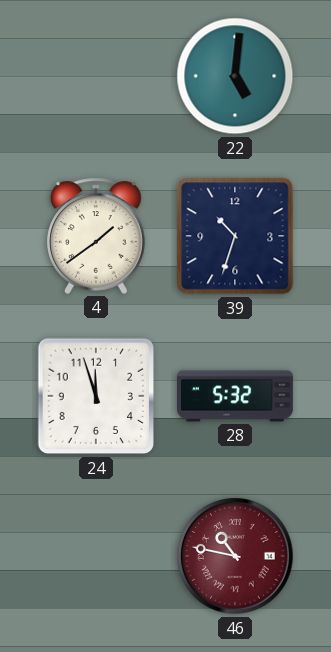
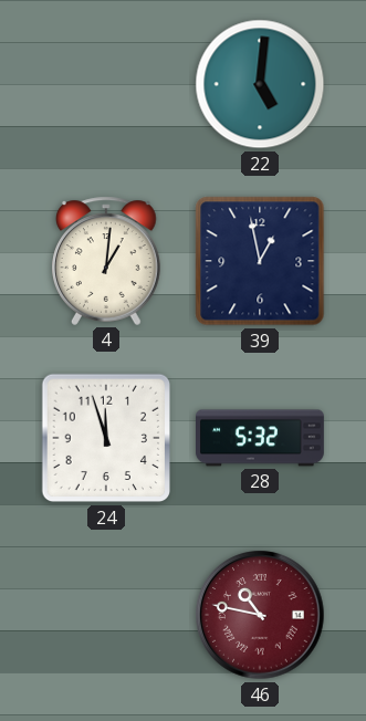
4: 1:39 -> 1:01
39: 10:33 -> 12:58
